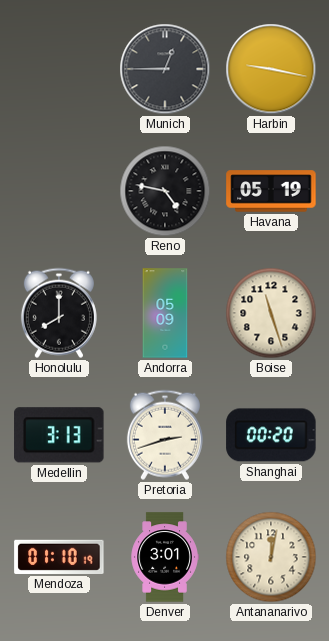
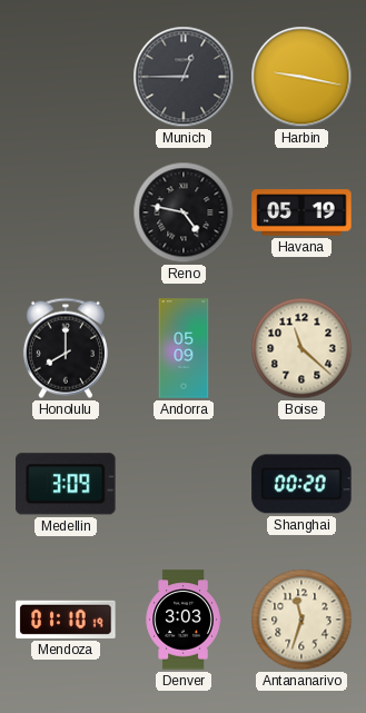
Boise: 11:27 -> 11:22
Medellin: 3:13 -> 3:09
Pretoria: 2:42 -> none
Denver: 3:01 -> 3:03
Antananarivo: 12:02 -> 11:33
